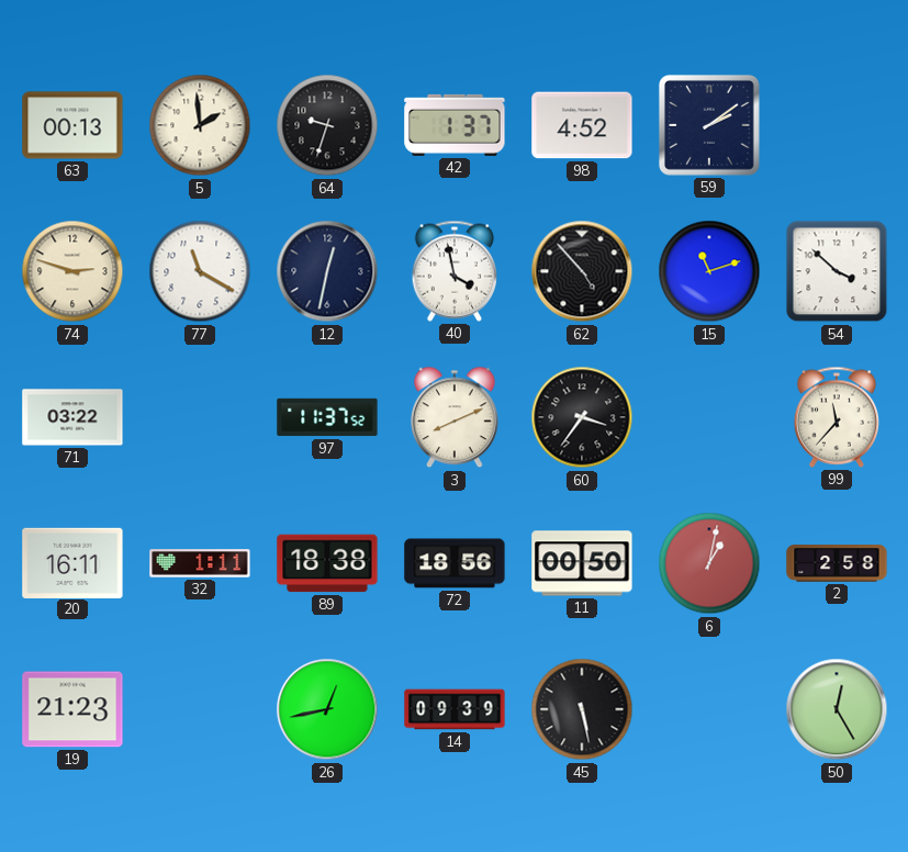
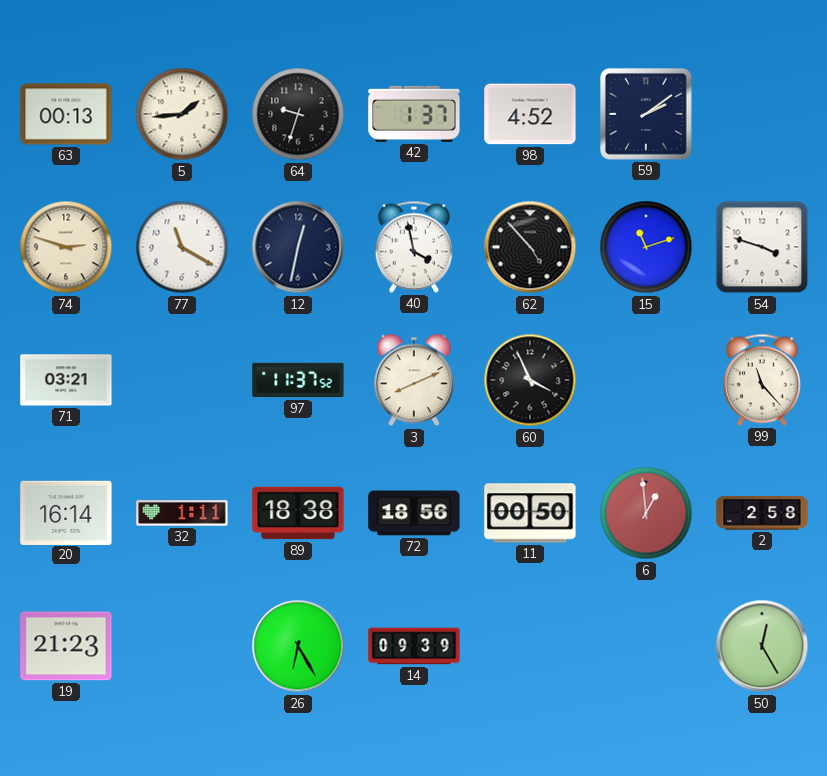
5: 1:59 -> 1:44
54: 3:52 -> 3:48
71: 03:22 -> 03:21
60: 3:36 -> 3:56
99: 11:37 -> 11:23
20: 16:11 -> 16:14
6: 1:02 -> 12:59
26: 12:43 -> 6:25
45: 5:28 -> none
